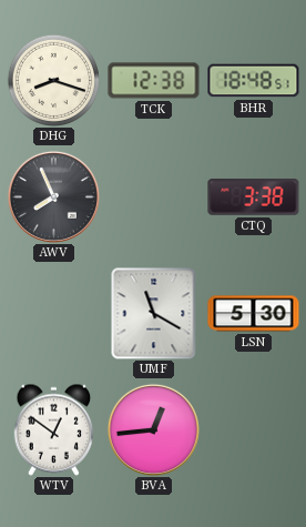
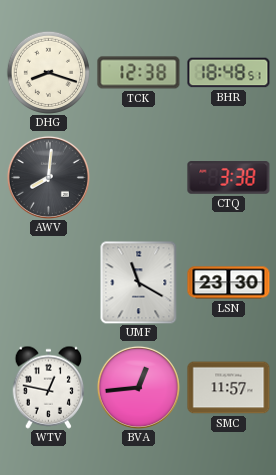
AWV: 7:56 -> 8:01
LSN: 5:30 -> 23:30
WTV: 12:51 -> 12:47
SMC: none -> 11:57
